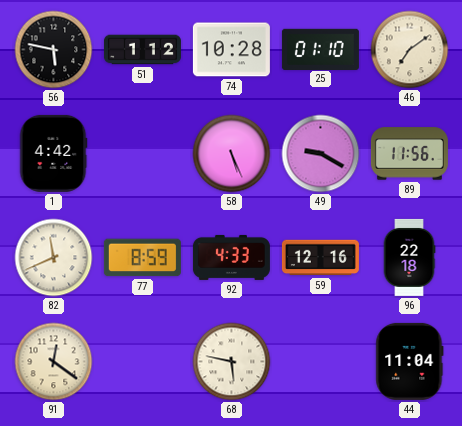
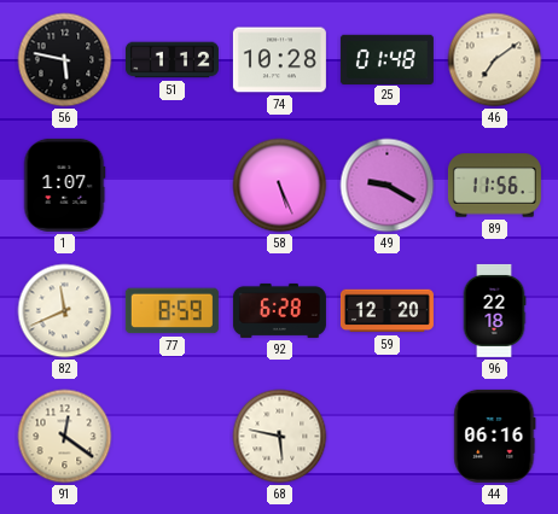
25: 01:10 -> 01:48
1: 4:42 -> 1:07
92: 4:33 -> 6:28
59: 12:16 -> 12:20
44: 11:04 -> 06:16
